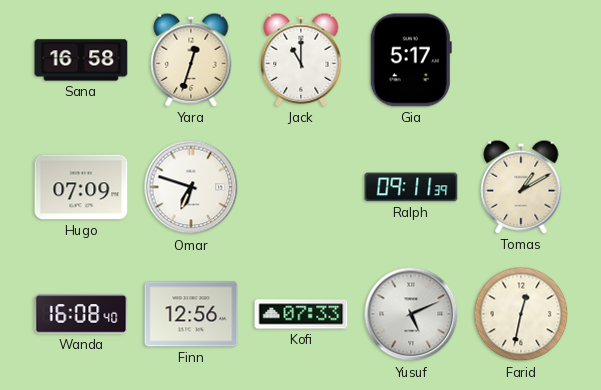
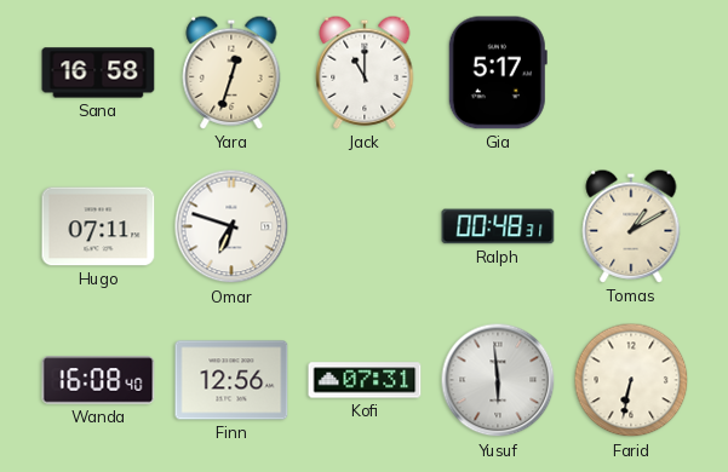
Hugo: 07:09 -> 07:11
Ralph: 09:11 -> 00:48
Kofi: 07:33 -> 07:31
Yusuf: 5:11 -> 5:59
Farid: 12:32 -> 6:32
